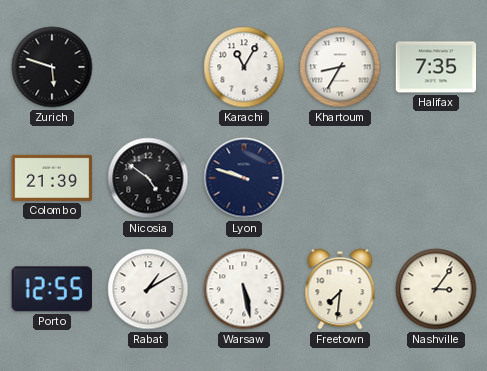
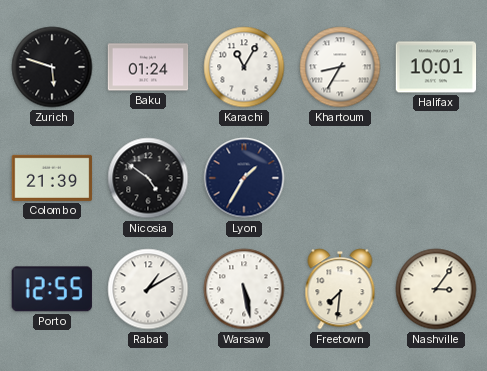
Baku: none -> 01:24
Halifax: 7:35 -> 10:01
Lyon: 9:48 -> 1:35
